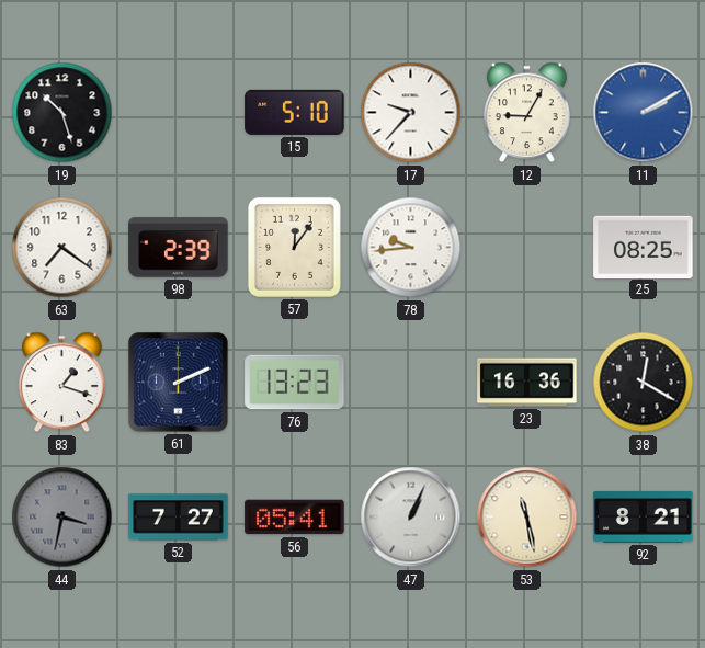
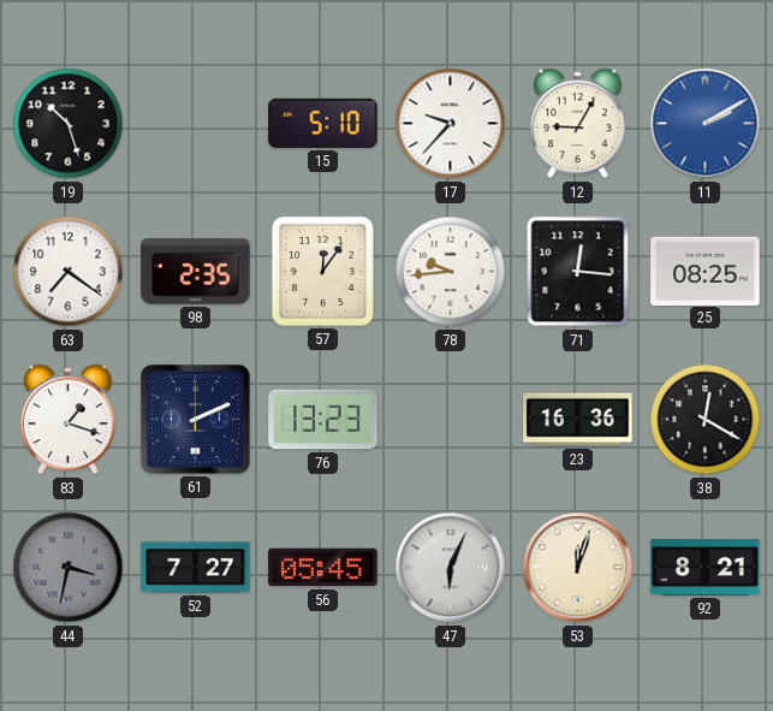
98: 2:39 -> 2:35
71: none -> 12:16
56: 05:41 -> 05:45
47: 1:04 -> 6:04
53: 11:28 -> 12:03
